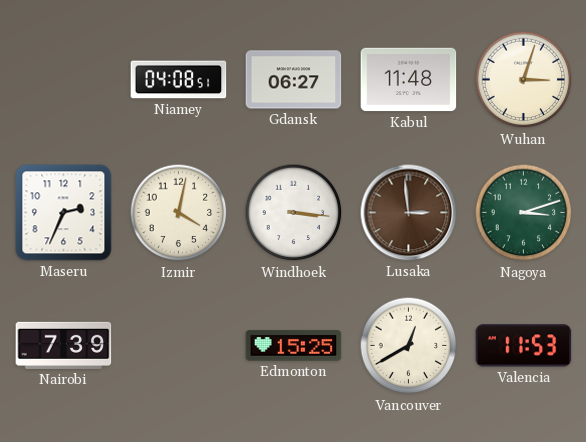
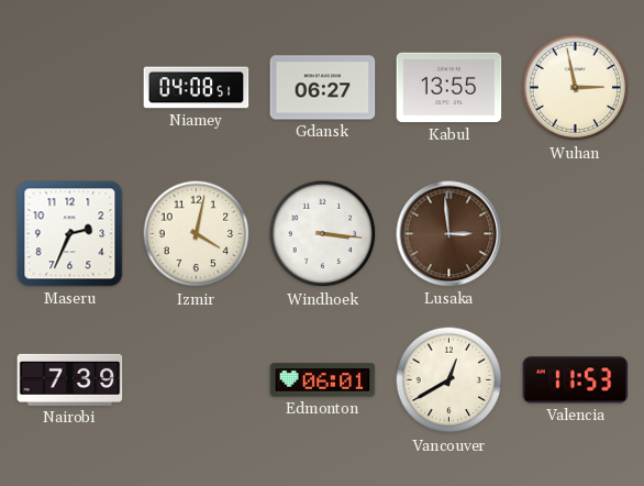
Kabul: 11:48 -> 13:55
Wuhan: 3:03 -> 2:58
Nagoya: 3:12 -> none
Edmonton: 15:25 -> 06:01
